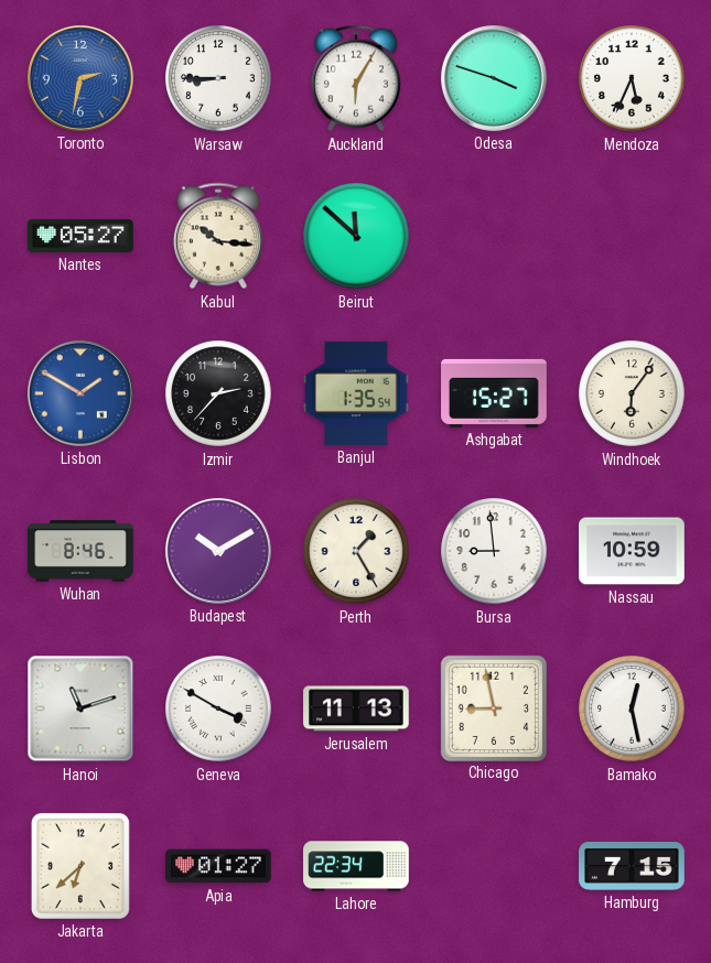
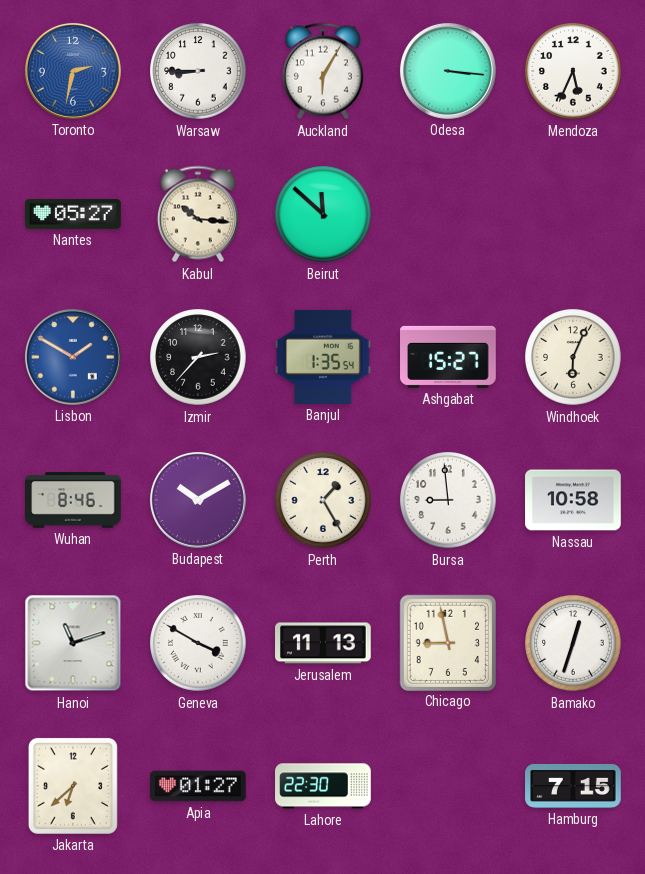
Odesa: 3:48 -> 3:16
Windhoek: 6:06 -> 6:04
Nassau: 10:59 -> 10:58
Bamako: 12:28 -> 12:33
Lahore: 22:34 -> 22:30
